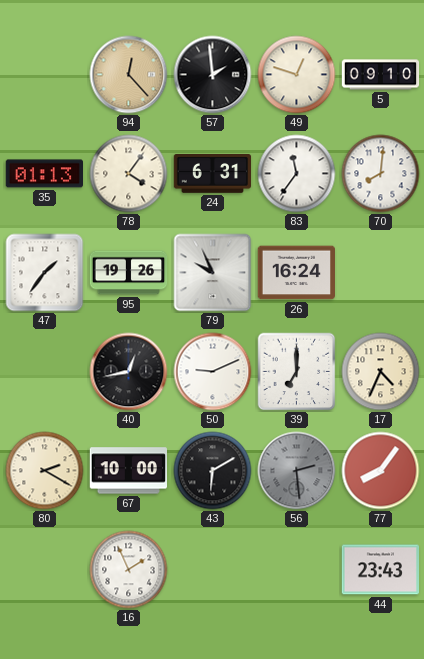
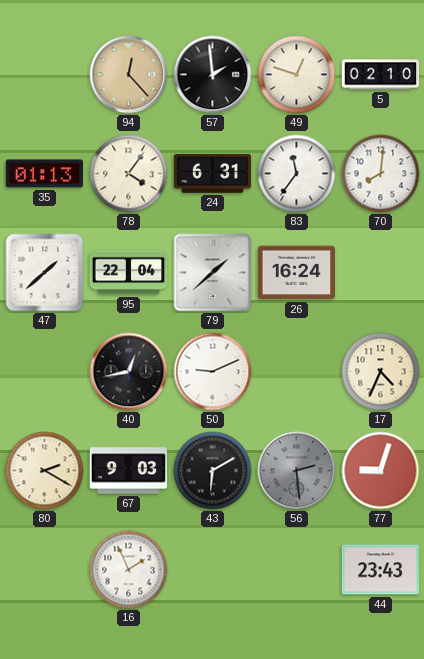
5: 09:10 -> 02:10
47: 1:36 -> 1:38
95: 19:26 -> 22:04
79: 9:56 -> 1:38
39: 7:00 -> none
67: 10:00 -> 9:03
77: 8:06 -> 9:03
